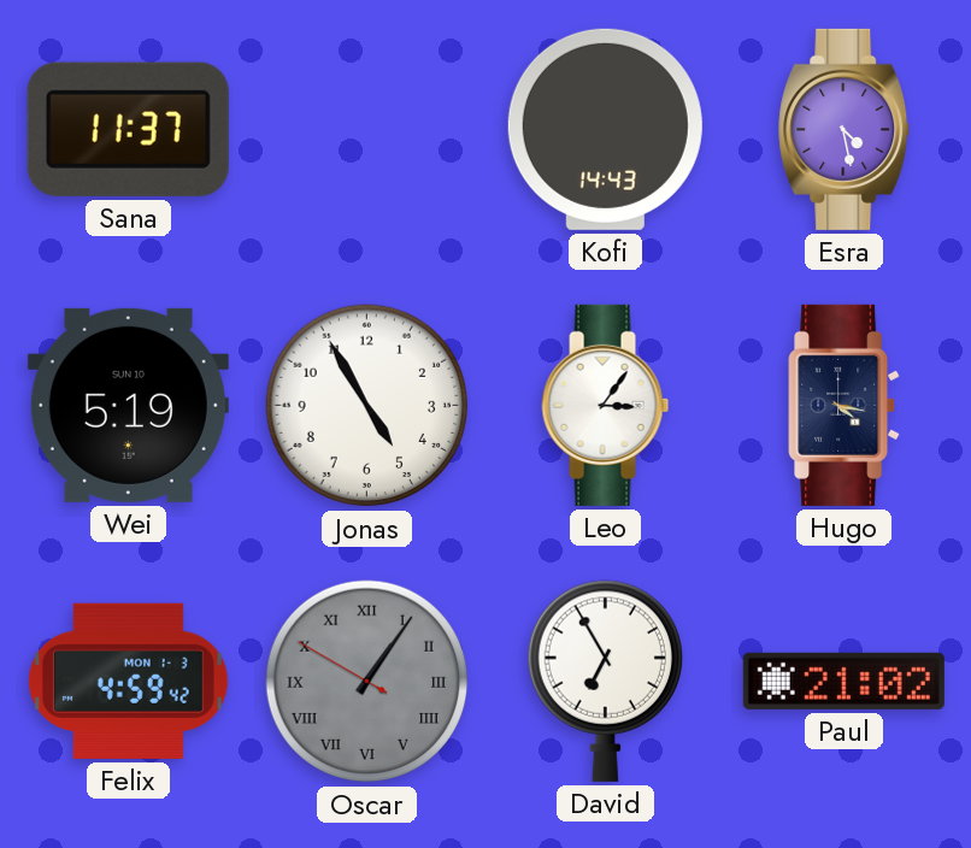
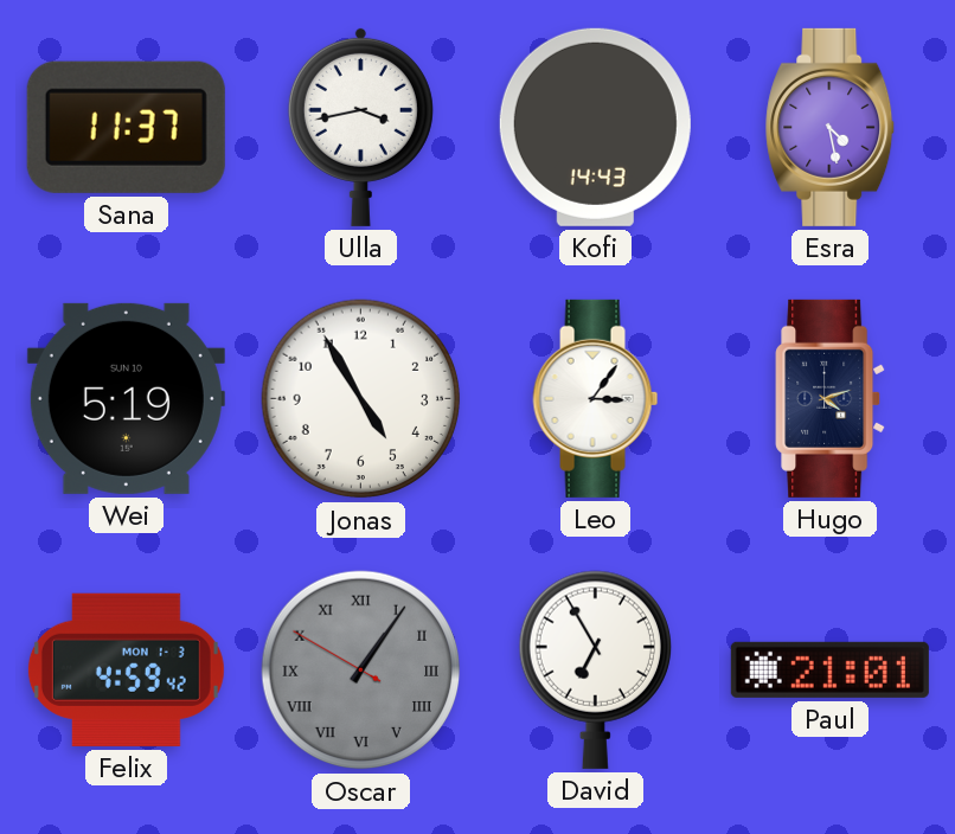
Ulla: none -> 3:43
Hugo: 4:17 -> 4:12
Paul: 21:02 -> 21:01
